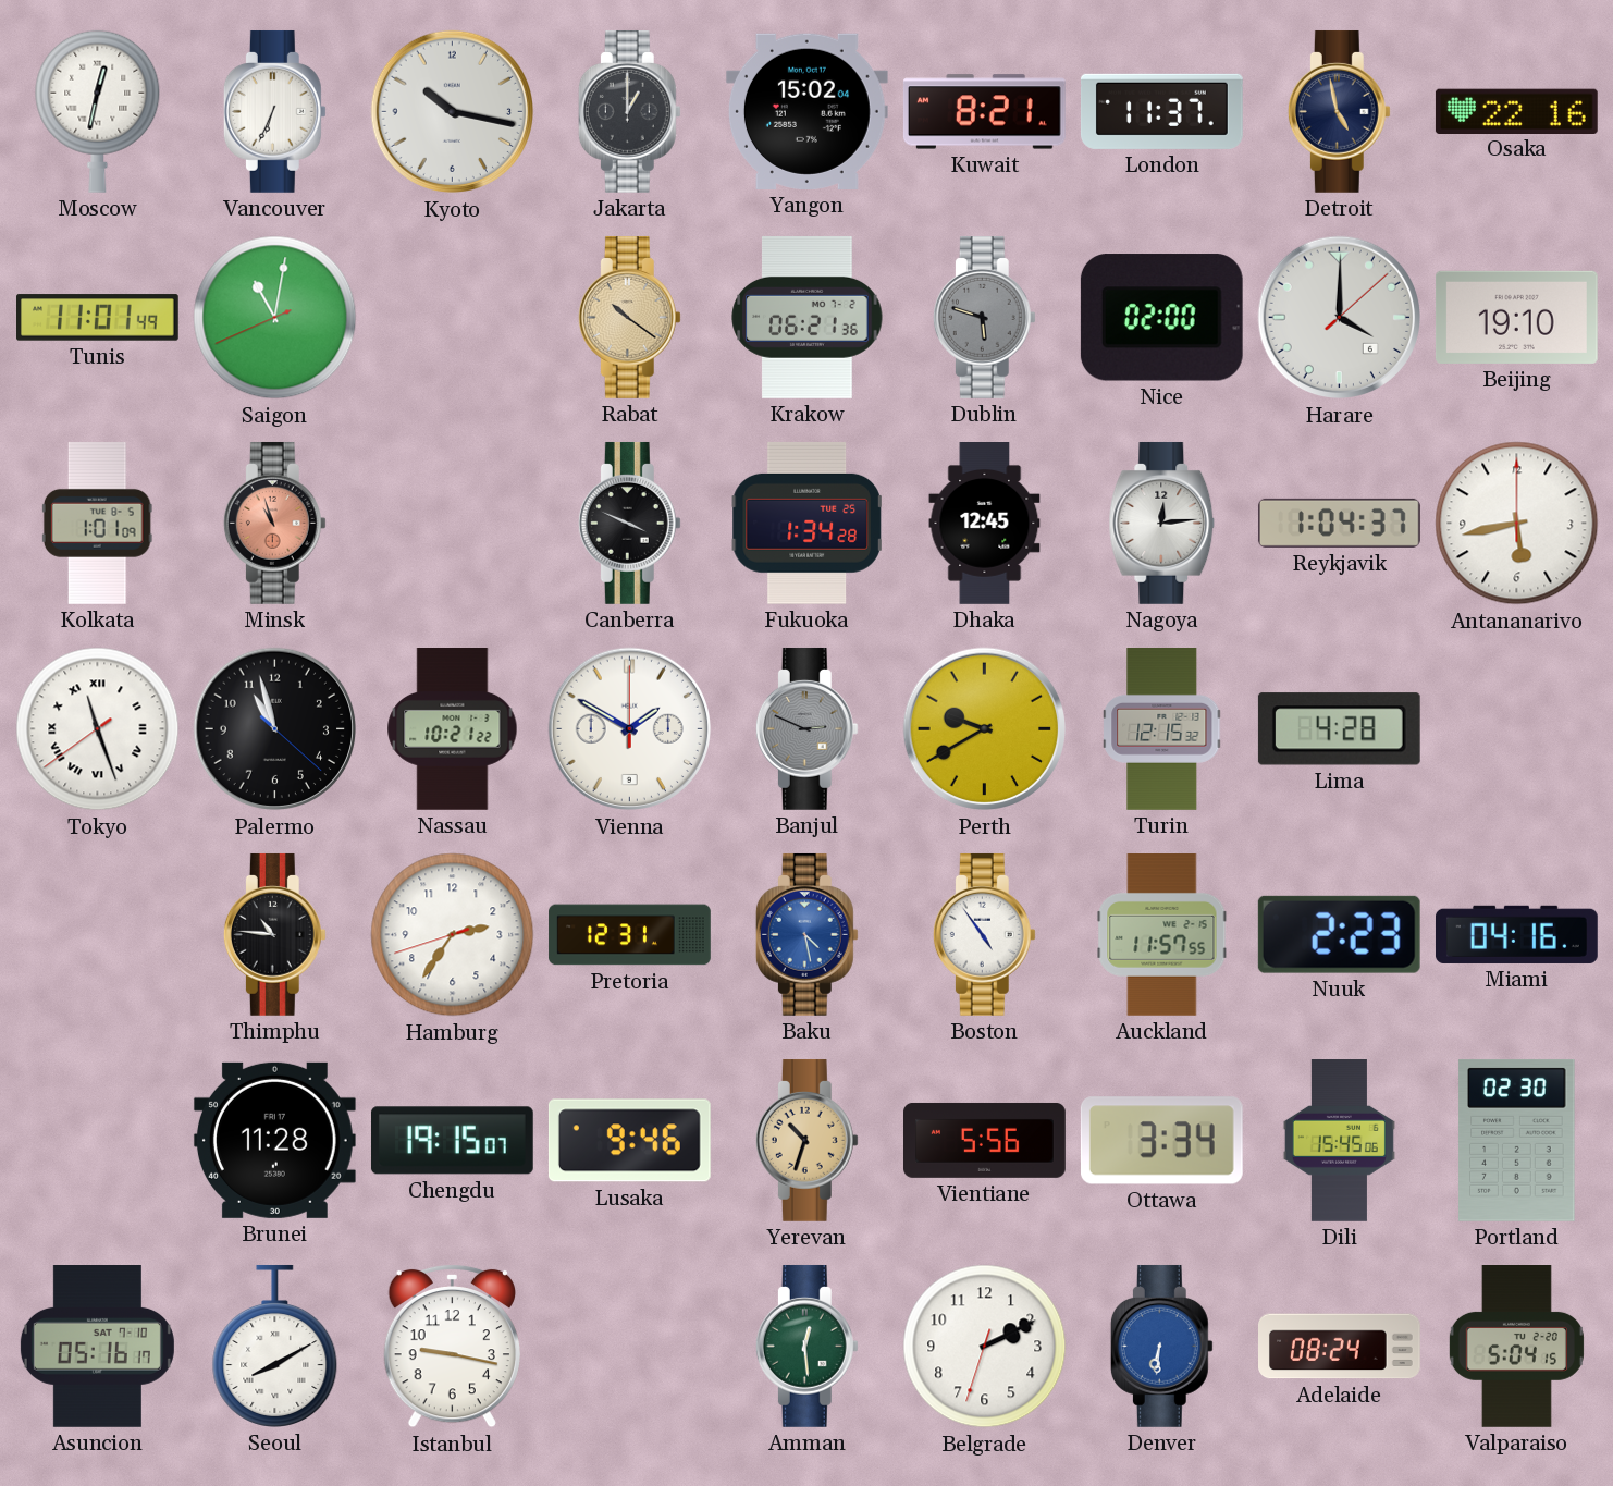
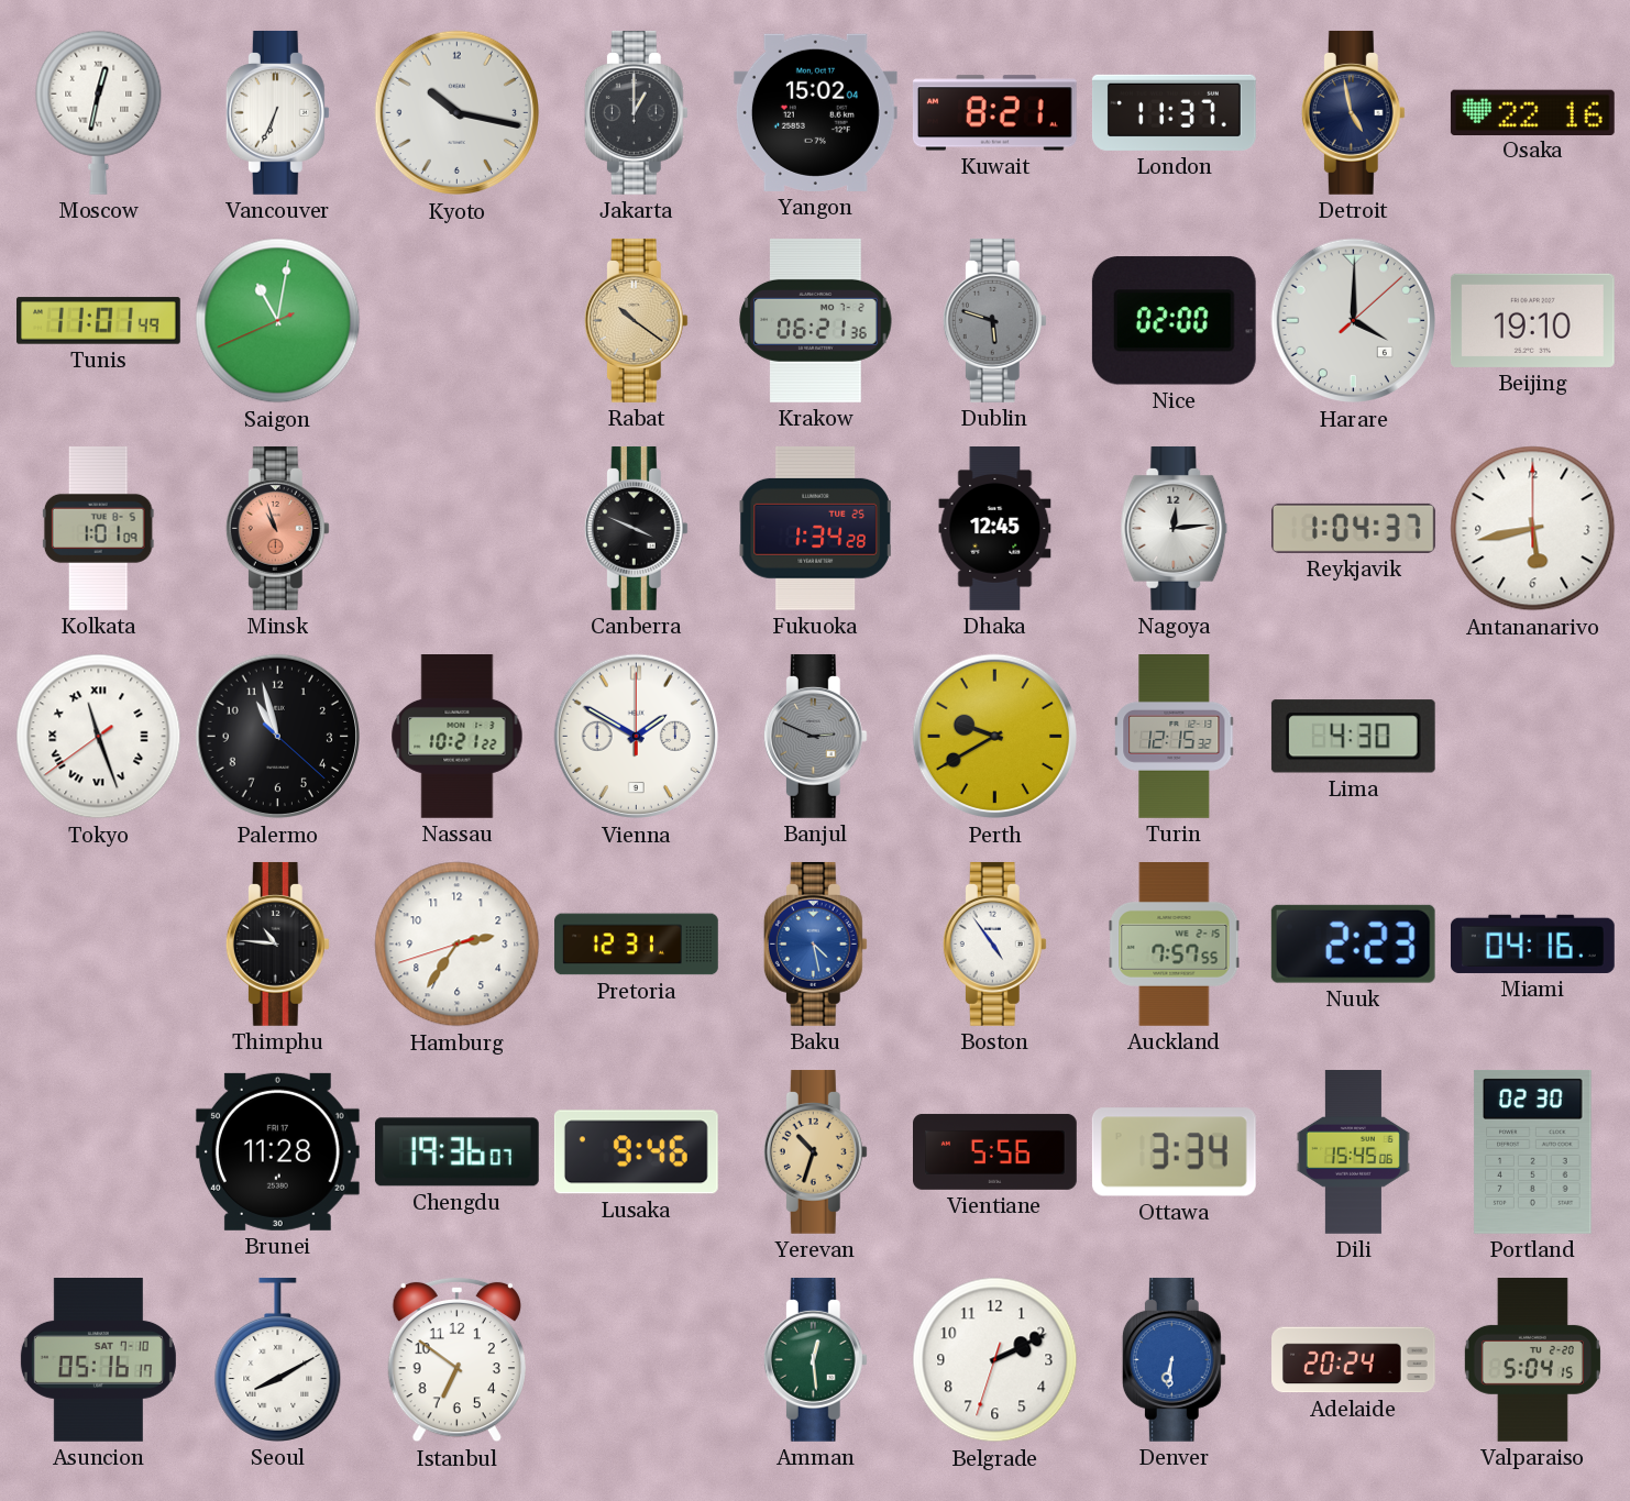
Lima: 4:28 -> 4:30
Auckland: 11:57 -> 7:57
Chengdu: 19:15 -> 19:36
Istanbul: 9:17 -> 6:51
Adelaide: 08:24 -> 20:24
